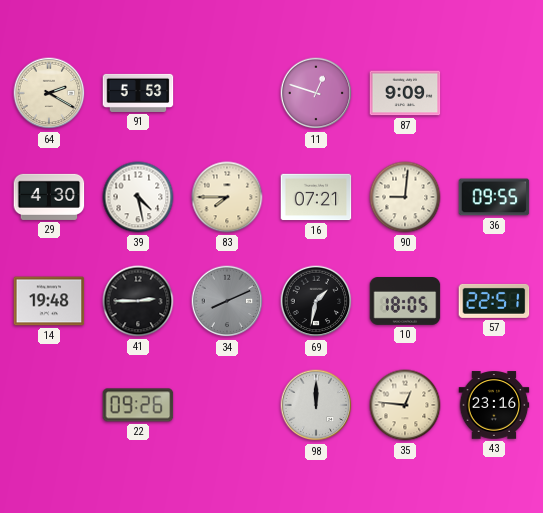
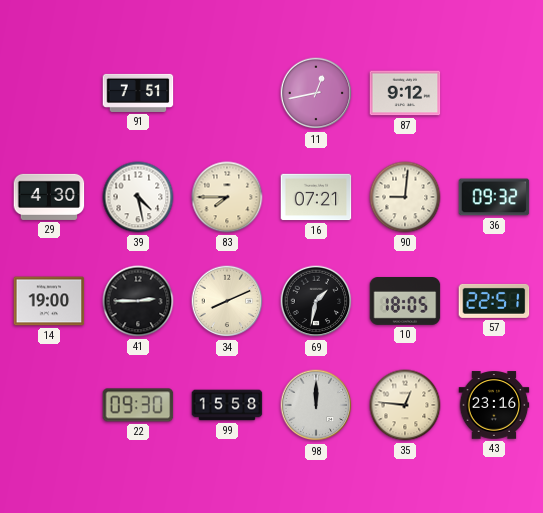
64: 2:20 -> none
91: 5:53 -> 7:51
11: 12:48 -> 12:43
87: 9:09 -> 9:12
36: 09:55 -> 09:32
14: 19:48 -> 19:00
34 dial: grey -> cream
22: 09:26 -> 09:30
99: none -> 15:58
